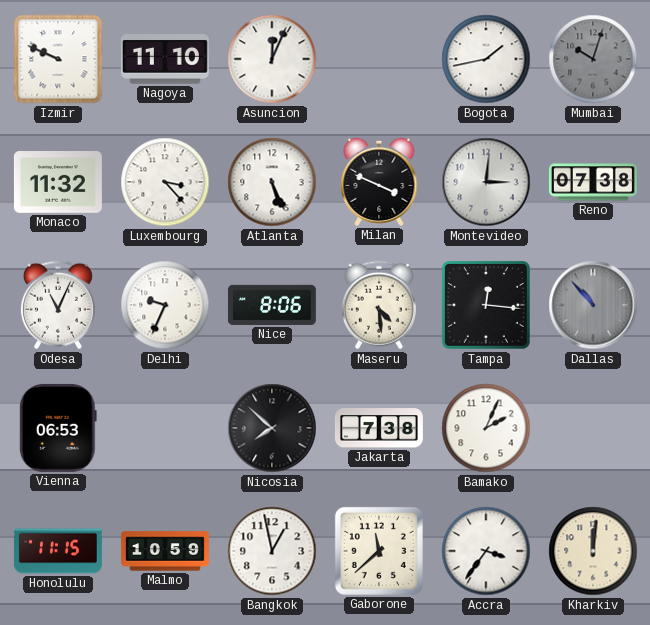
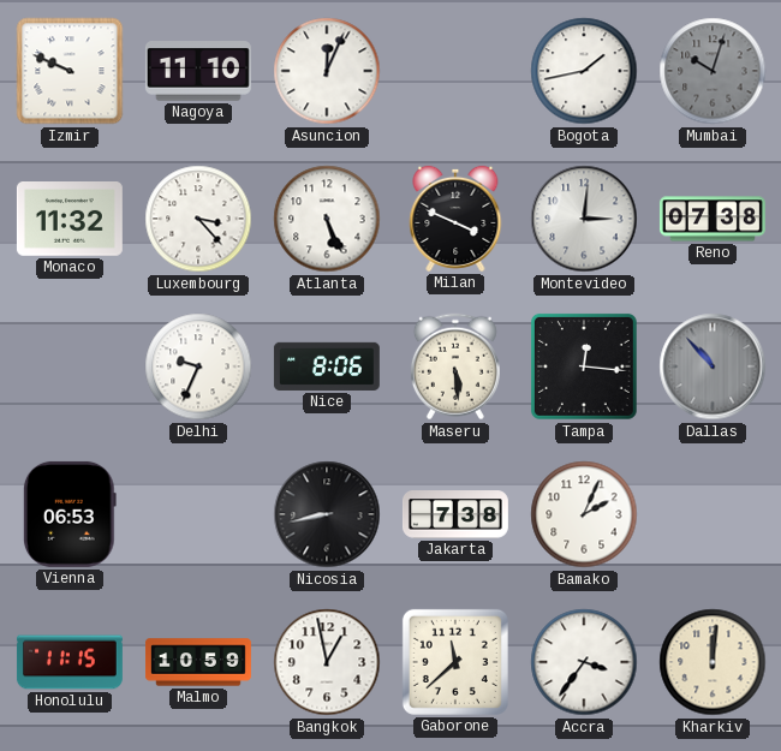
Odesa: 11:04 -> none
Maseru: 4:29 -> 5:29
Nicosia: 7:52 -> 8:43
